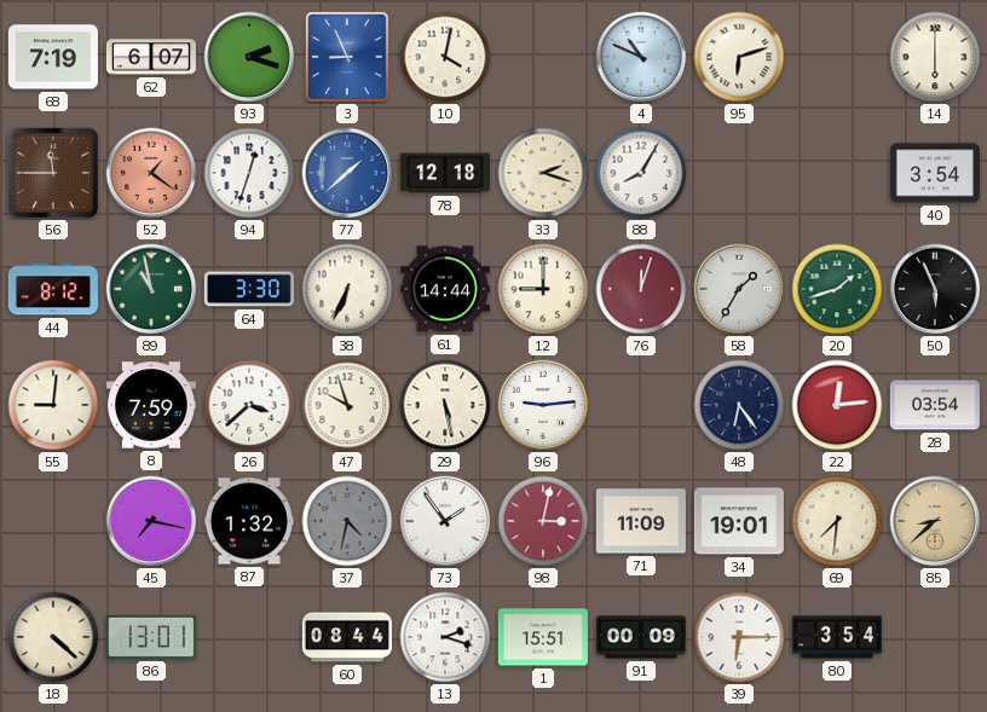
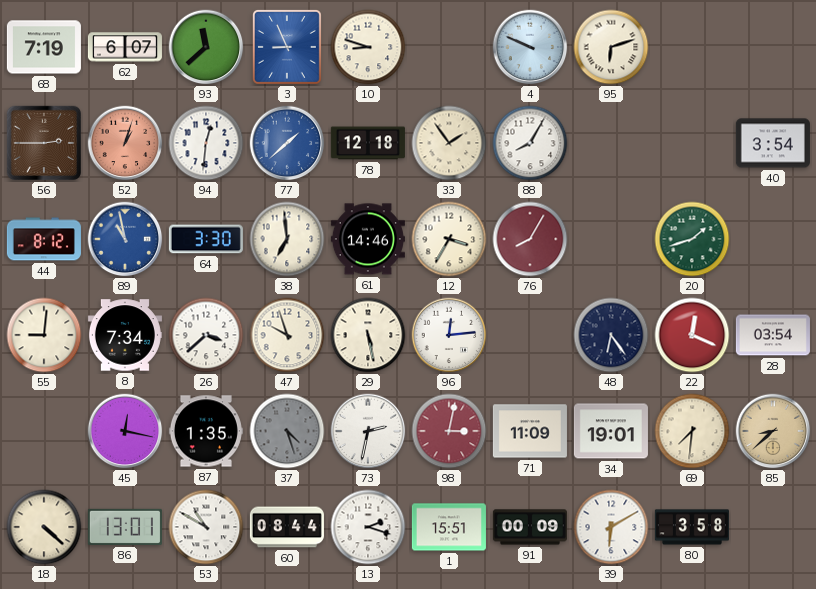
93: 2:18 -> 11:38
10: 4:02 -> 8:48
4: 10:49 -> 9:49
14: 6:00 -> none
56: 11:45 -> 2:45
52: 1:21 -> 1:03
94: 12:33 -> 12:31
33: 2:18 -> 1:54
89 dial: green -> blue
38: 6:34 -> 6:59
61: 14:44 -> 14:46
12: 9:00 -> 3:35
76: 12:03 -> 8:05
58: 1:35 -> none
50: 5:56 -> none
8: 7:59 -> 7:34
96: 9:14 -> 12:14
22: 12:14 -> 12:19
45: 7:17 -> 12:17
87: 1:32 -> 1:35
37: 4:32 -> 4:27
73: 1:54 -> 2:32
53: none -> 10:50
39: 6:15 -> 6:10
80: 3:54 -> 3:58
